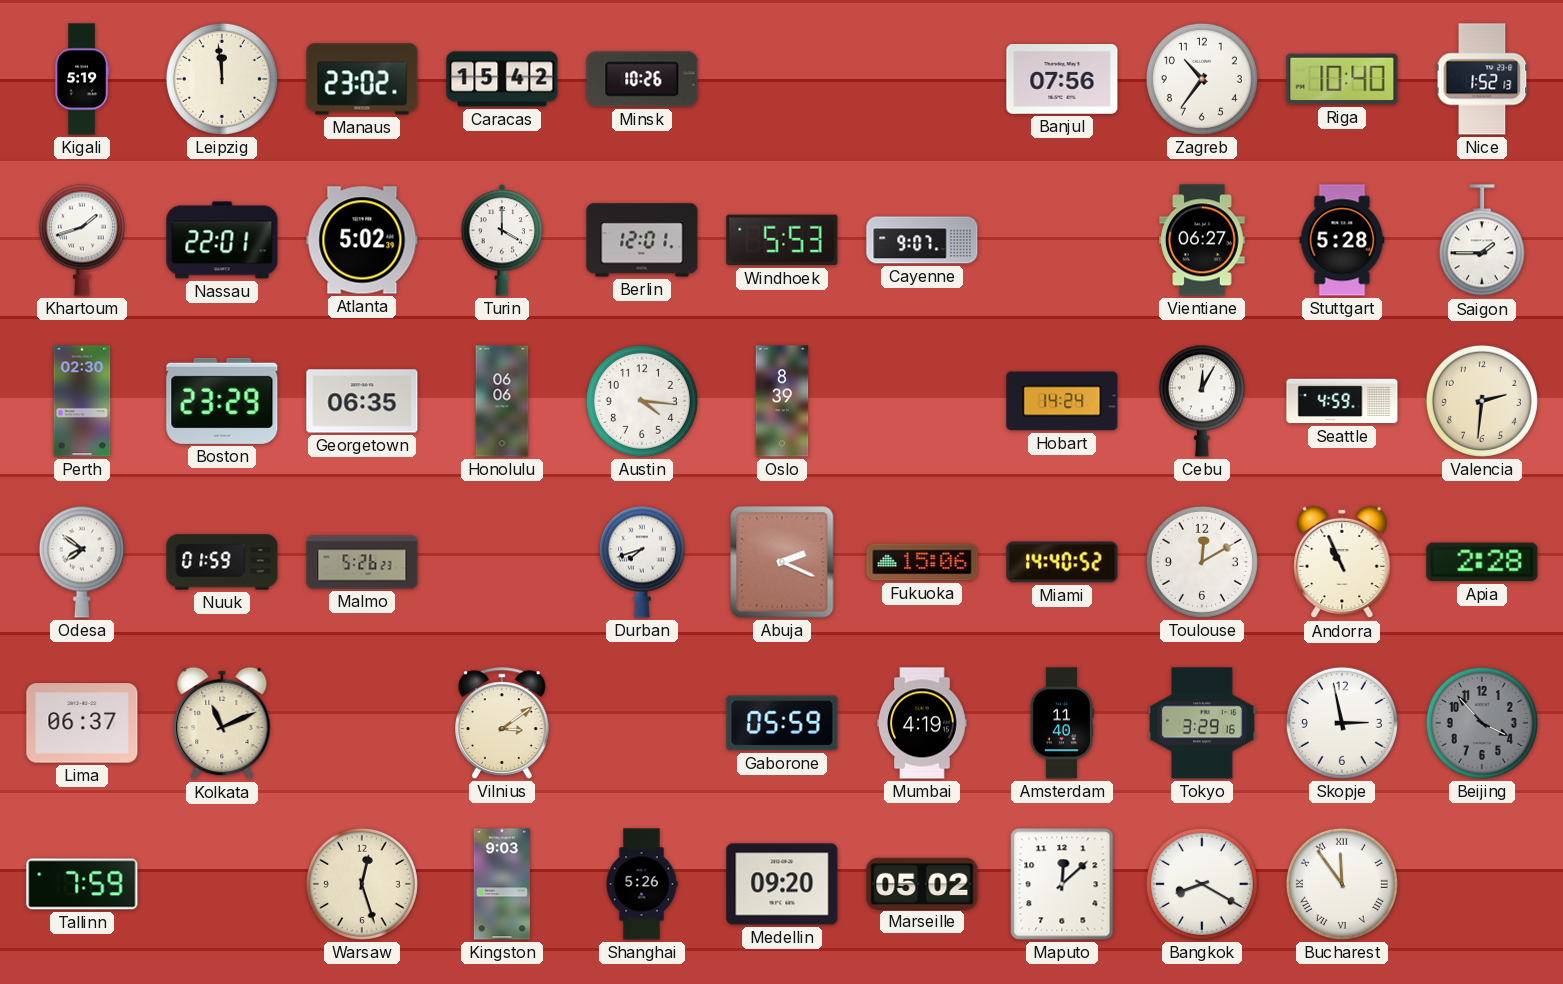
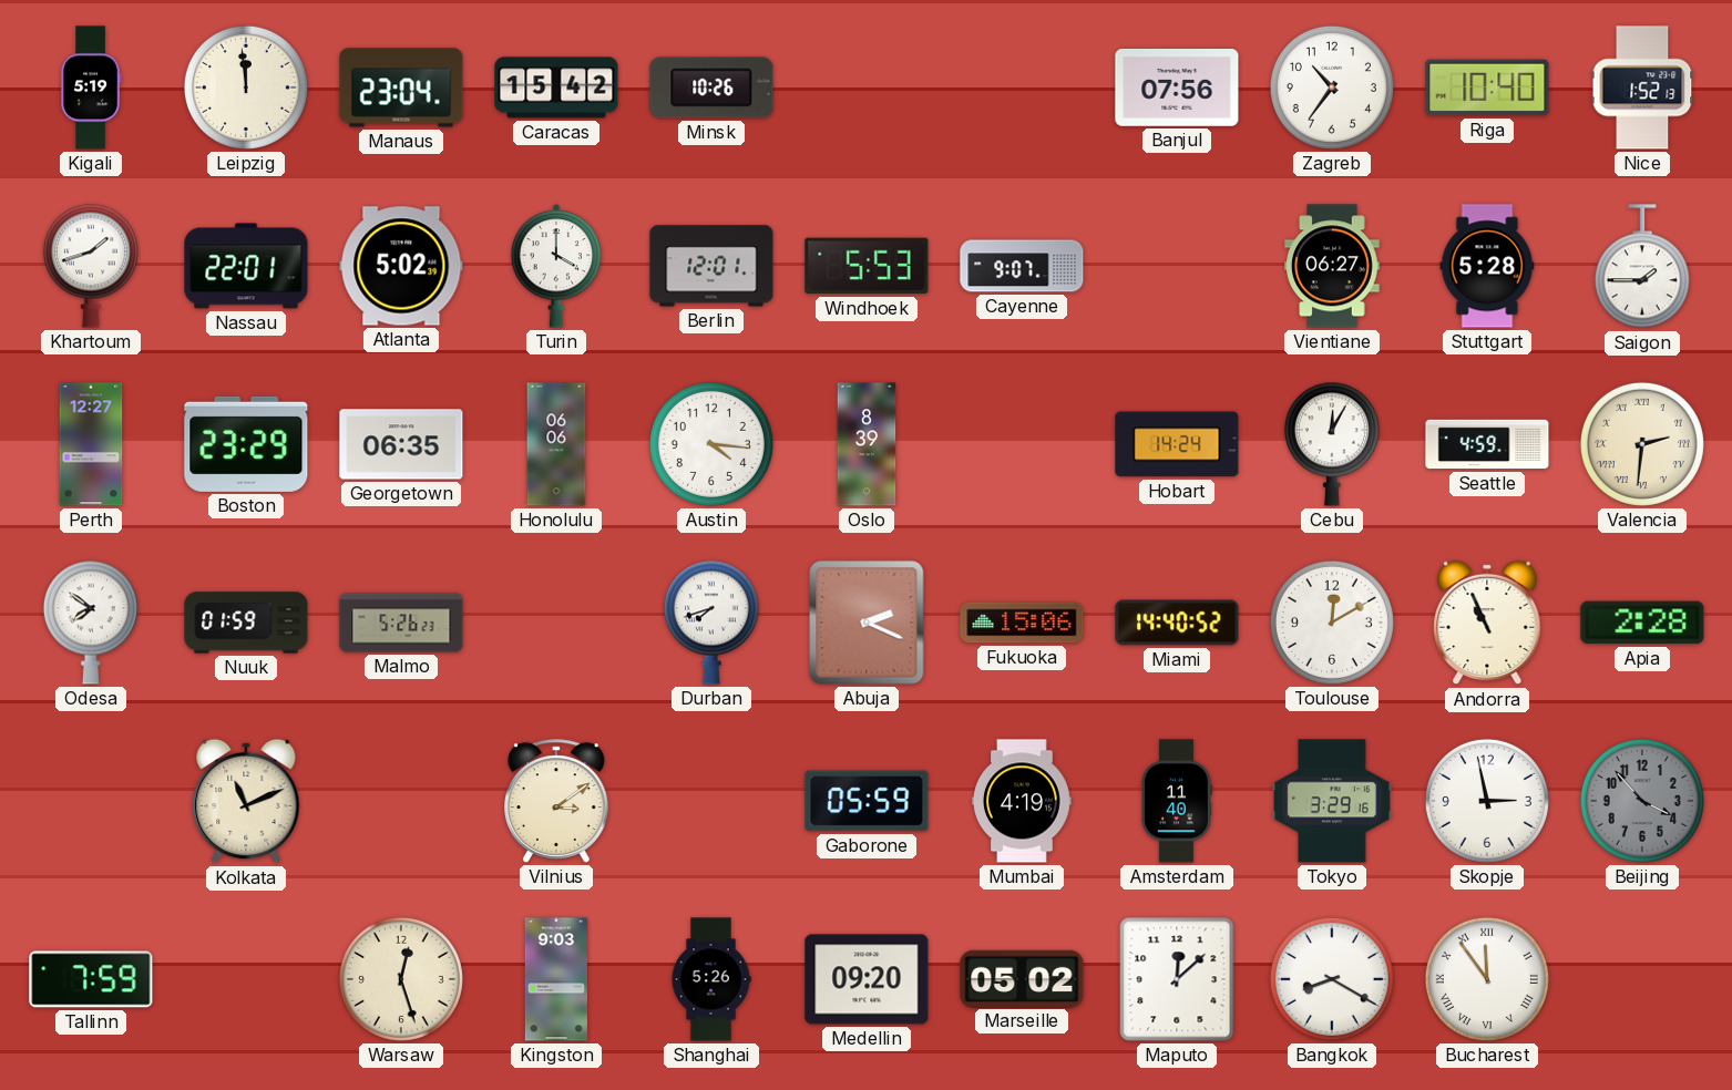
Manaus: 23:02 -> 23:04
Perth: 02:30 -> 12:27
Valencia numerals: Arabic -> Roman
Lima: 06:37 -> none
